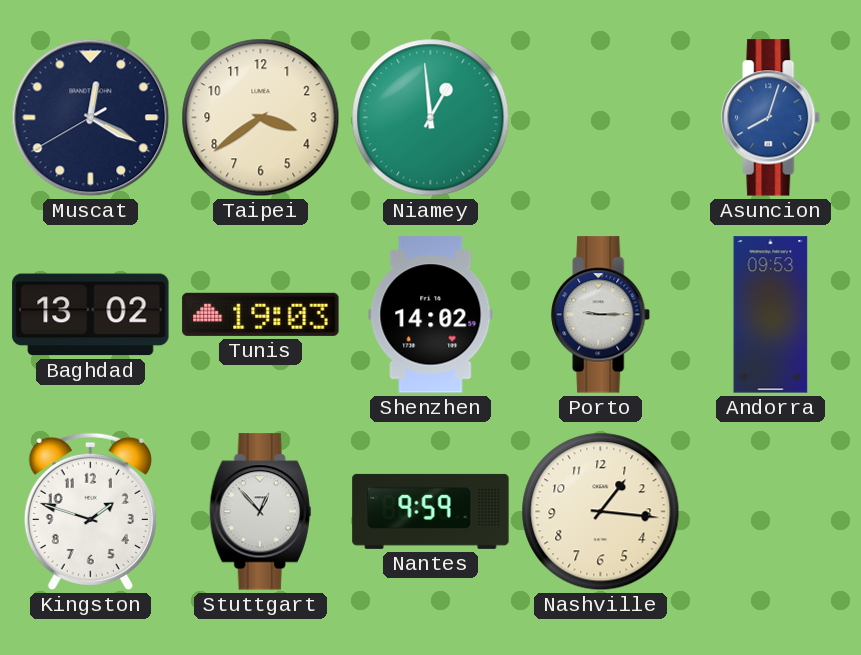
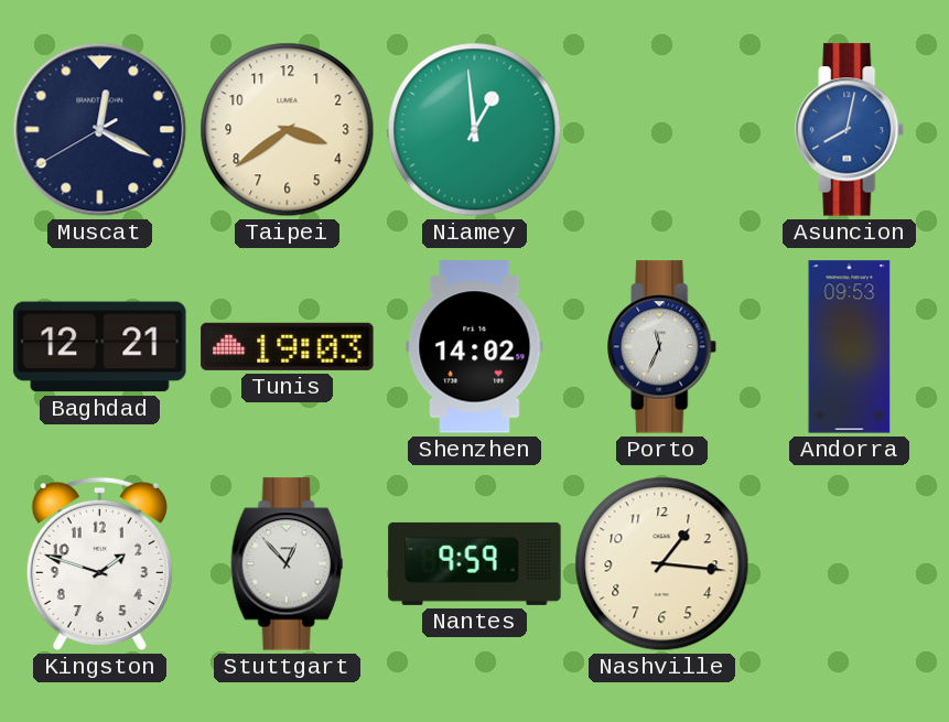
Asuncion: 8:03 -> 8:02
Baghdad: 13:02 -> 12:21
Porto: 9:15 -> 11:34
